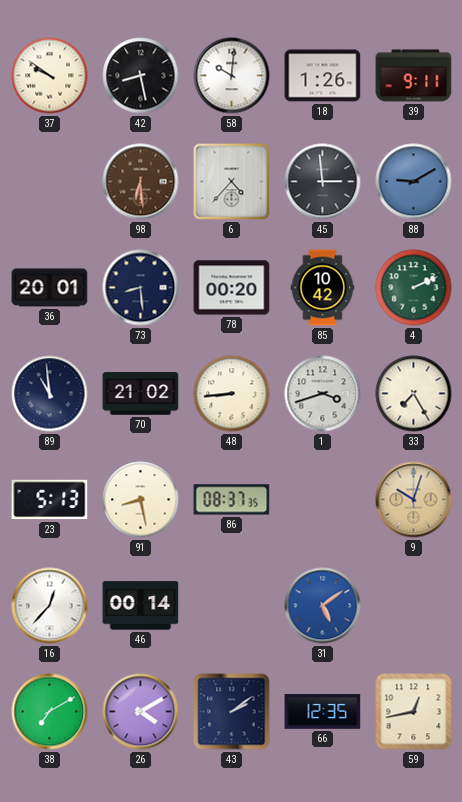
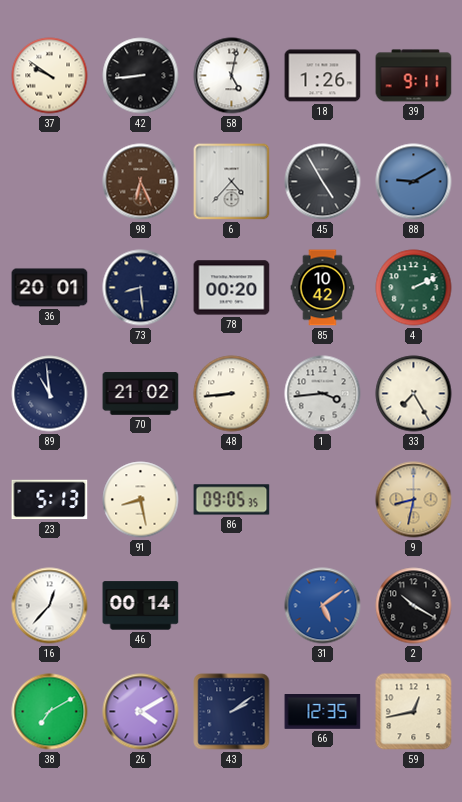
42: 8:28 -> 8:44
58: 10:01 -> 5:02
98: 6:29 -> 6:26
45: 2:59 -> 4:55
1: 3:42 -> 3:44
86: 08:37 -> 09:05
9: 10:03 -> 8:32
2: none -> 10:20
